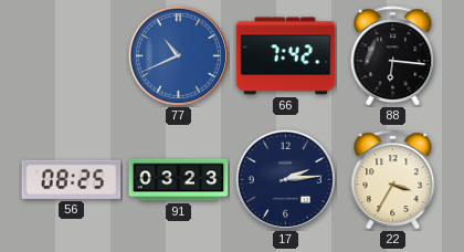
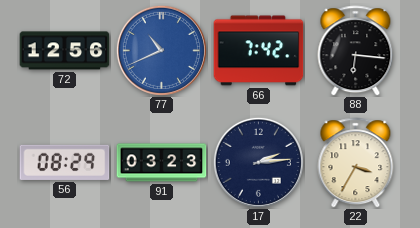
72: none -> 12:56
56: 08:25 -> 08:29
